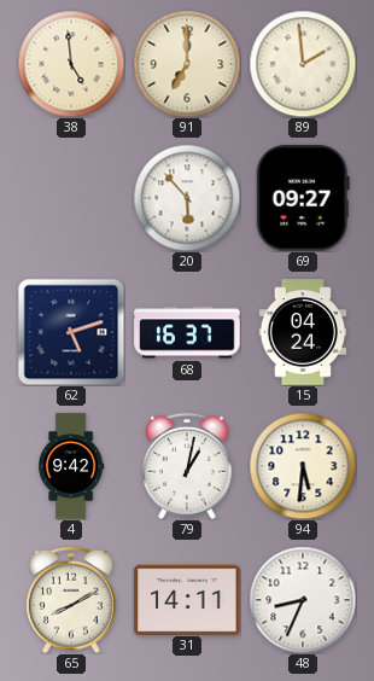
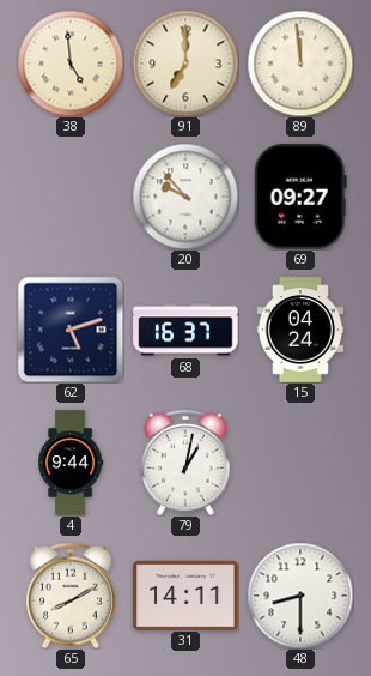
89: 1:59 -> 11:59
20: 5:53 -> 9:53
4: 9:42 -> 9:44
94: 5:31 -> none
48: 8:34 -> 8:30
